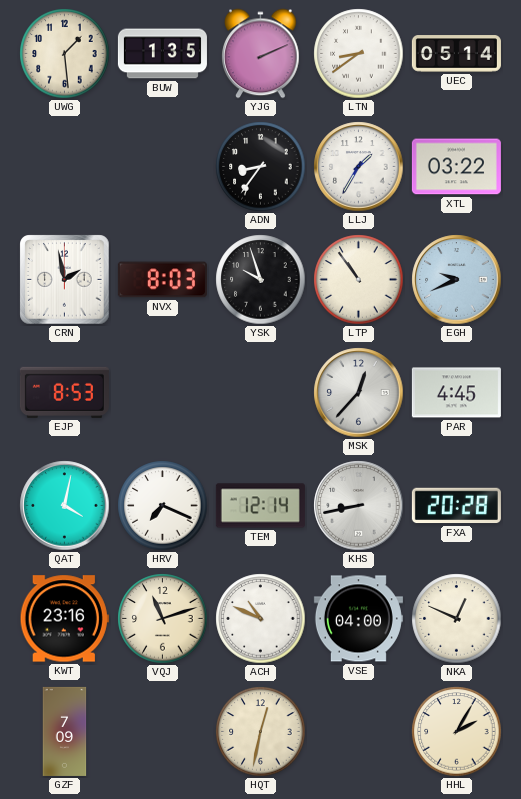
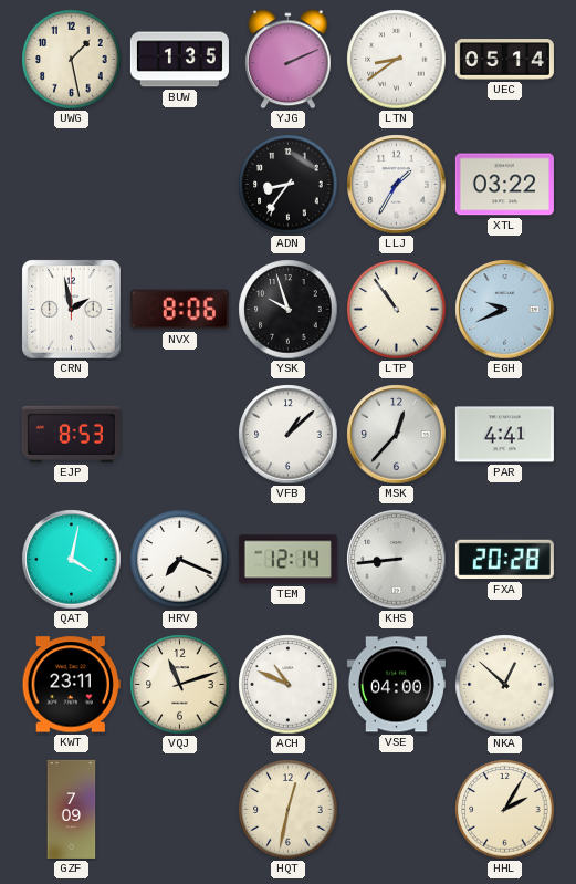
UWG: 1:29 -> 1:28
NVX: 8:03 -> 8:06
VFB: none -> 1:08
PAR: 4:45 -> 4:41
KHS: 8:43 -> 8:44
KWT: 23:16 -> 23:11
NKA: 12:49 -> 12:52
